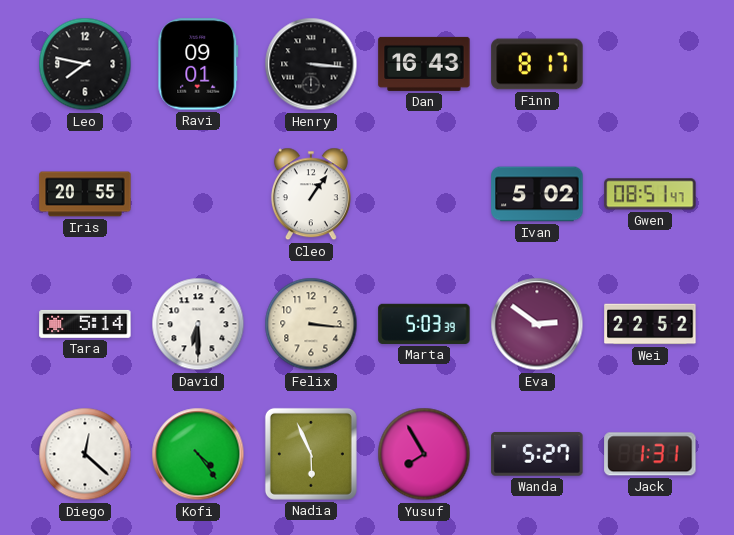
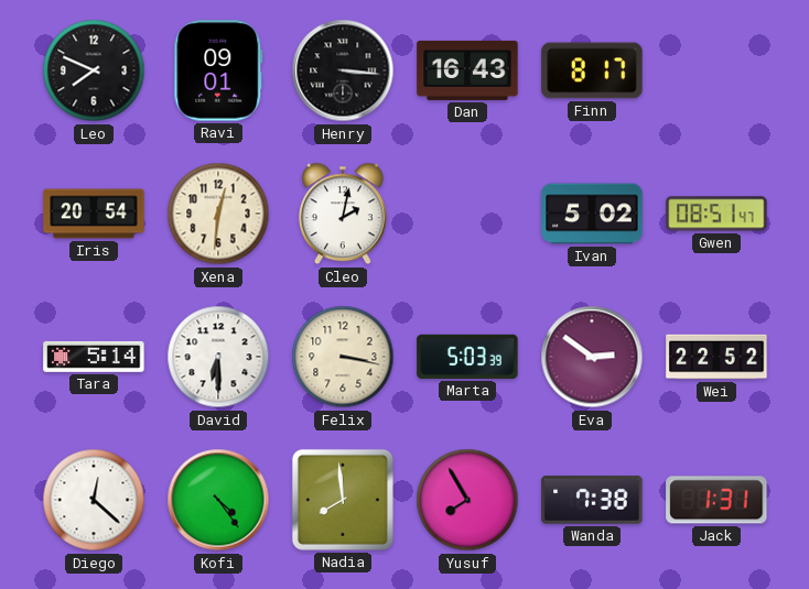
Leo: 7:47 -> 7:49
Iris: 20:55 -> 20:54
Xena: none -> 12:31
Cleo: 1:06 -> 2:02
Felix: 3:16 -> 3:17
Nadia: 5:56 -> 7:59
Wanda: 5:27 -> 7:38
